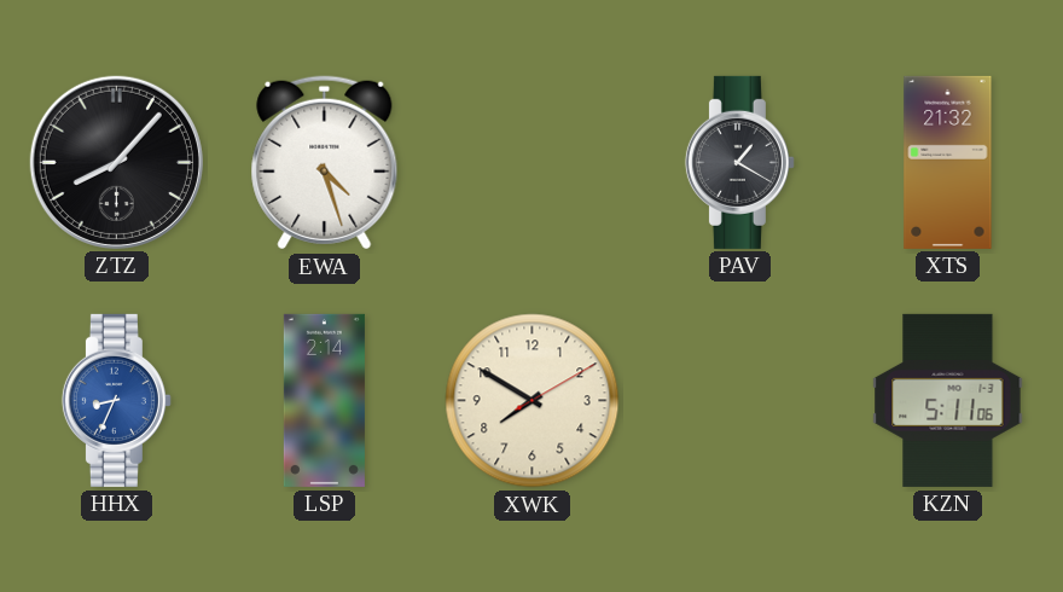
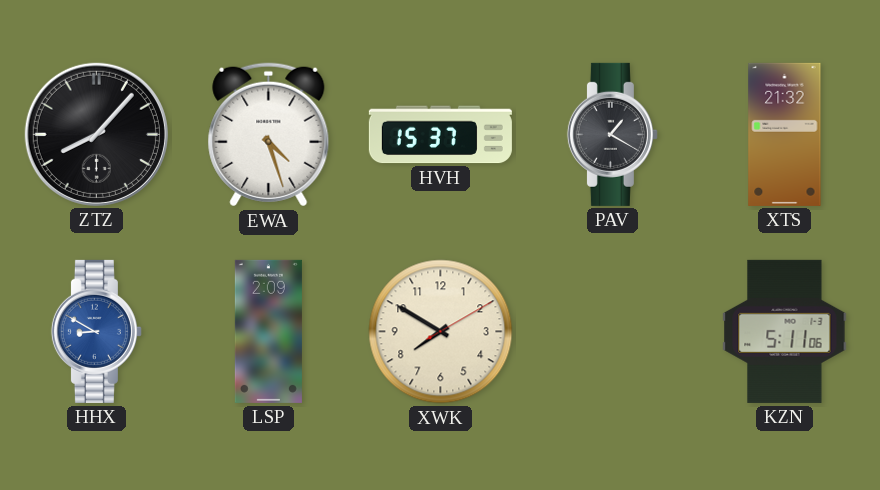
HVH: none -> 15:37
HHX: 8:34 -> 8:50
LSP: 2:14 -> 2:09
